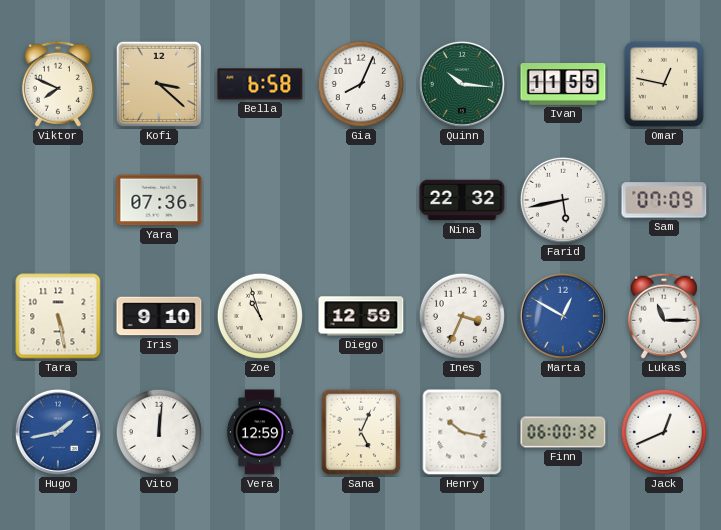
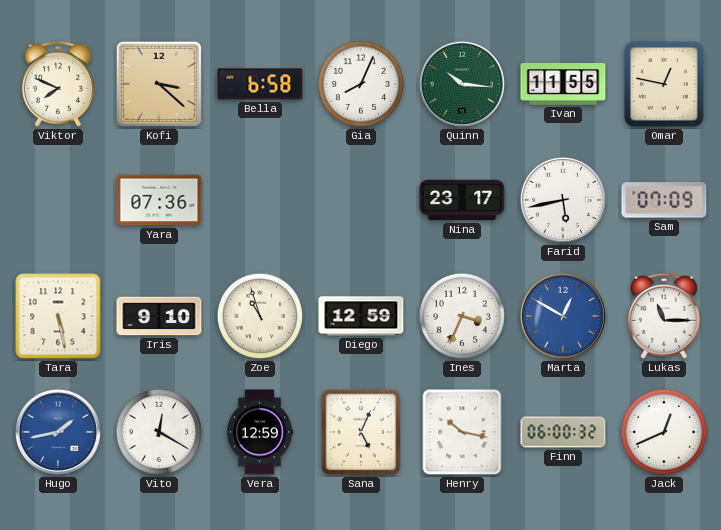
Nina: 22:32 -> 23:17
Vito: 12:01 -> 12:20
